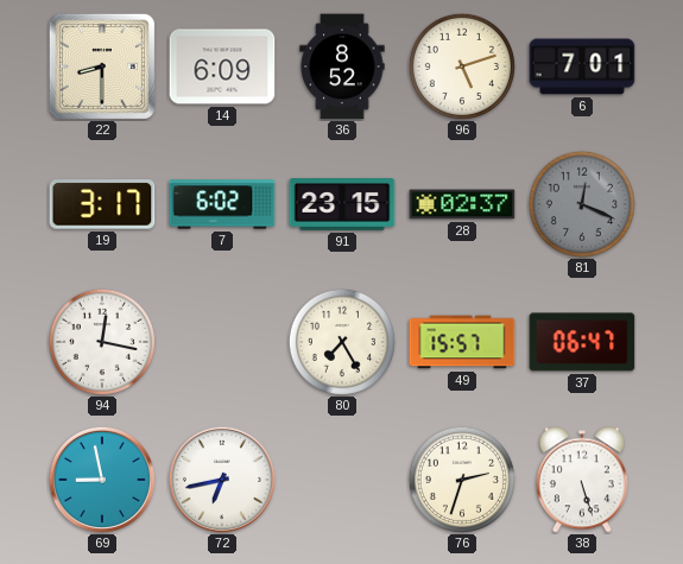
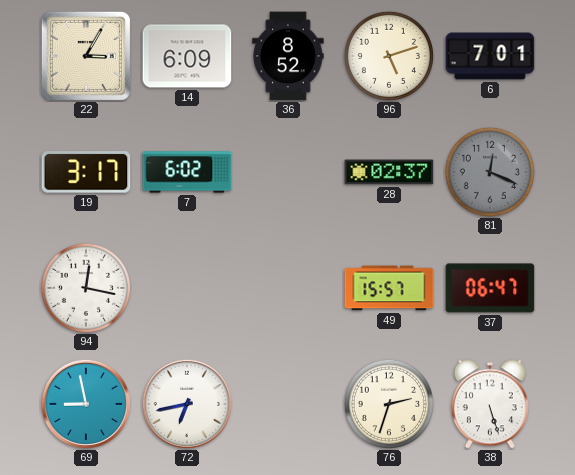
22: 8:30 -> 3:05
91: 23:15 -> none
80: 7:25 -> none
